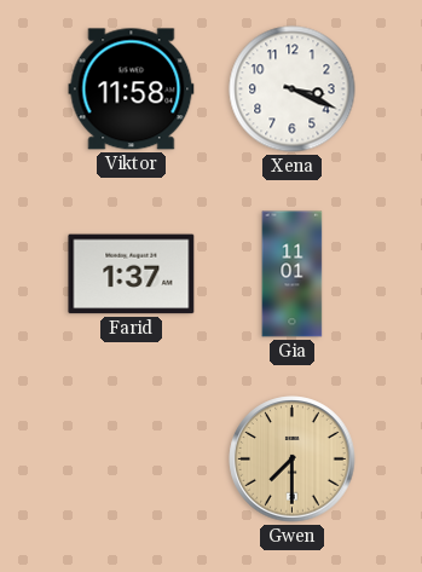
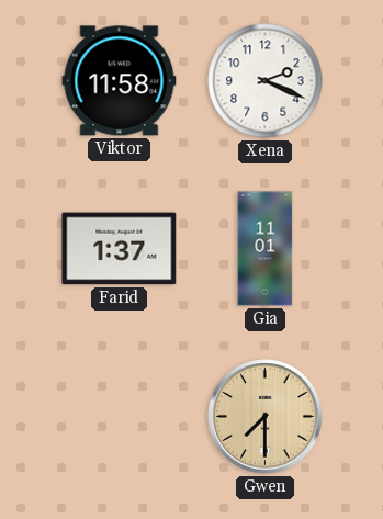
Xena: 3:19 -> 2:19
